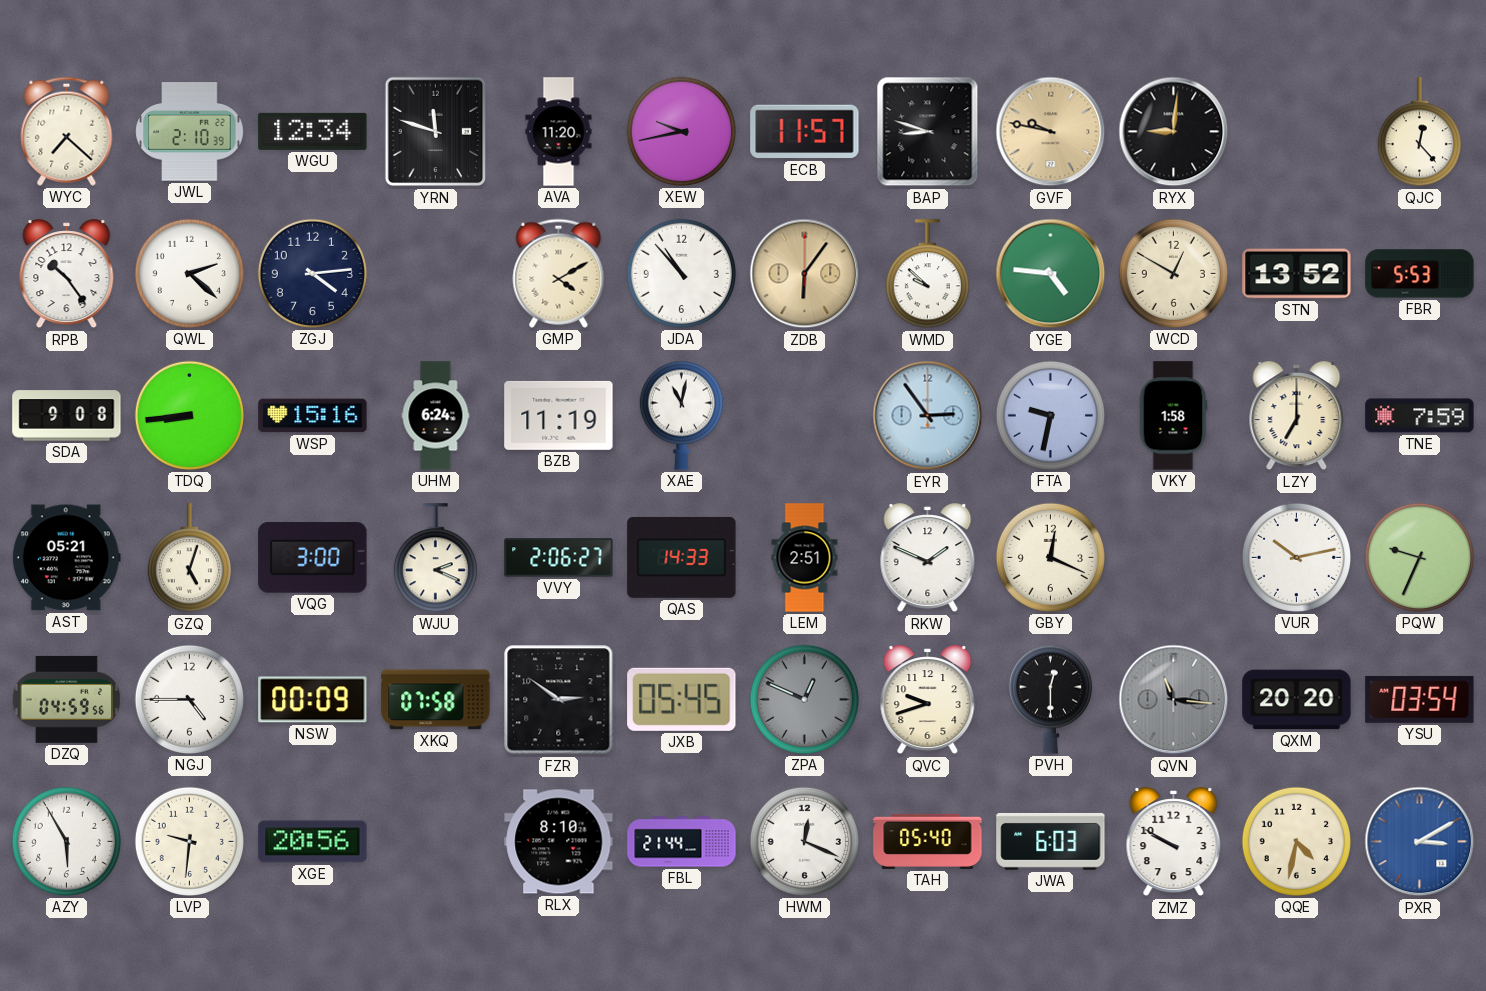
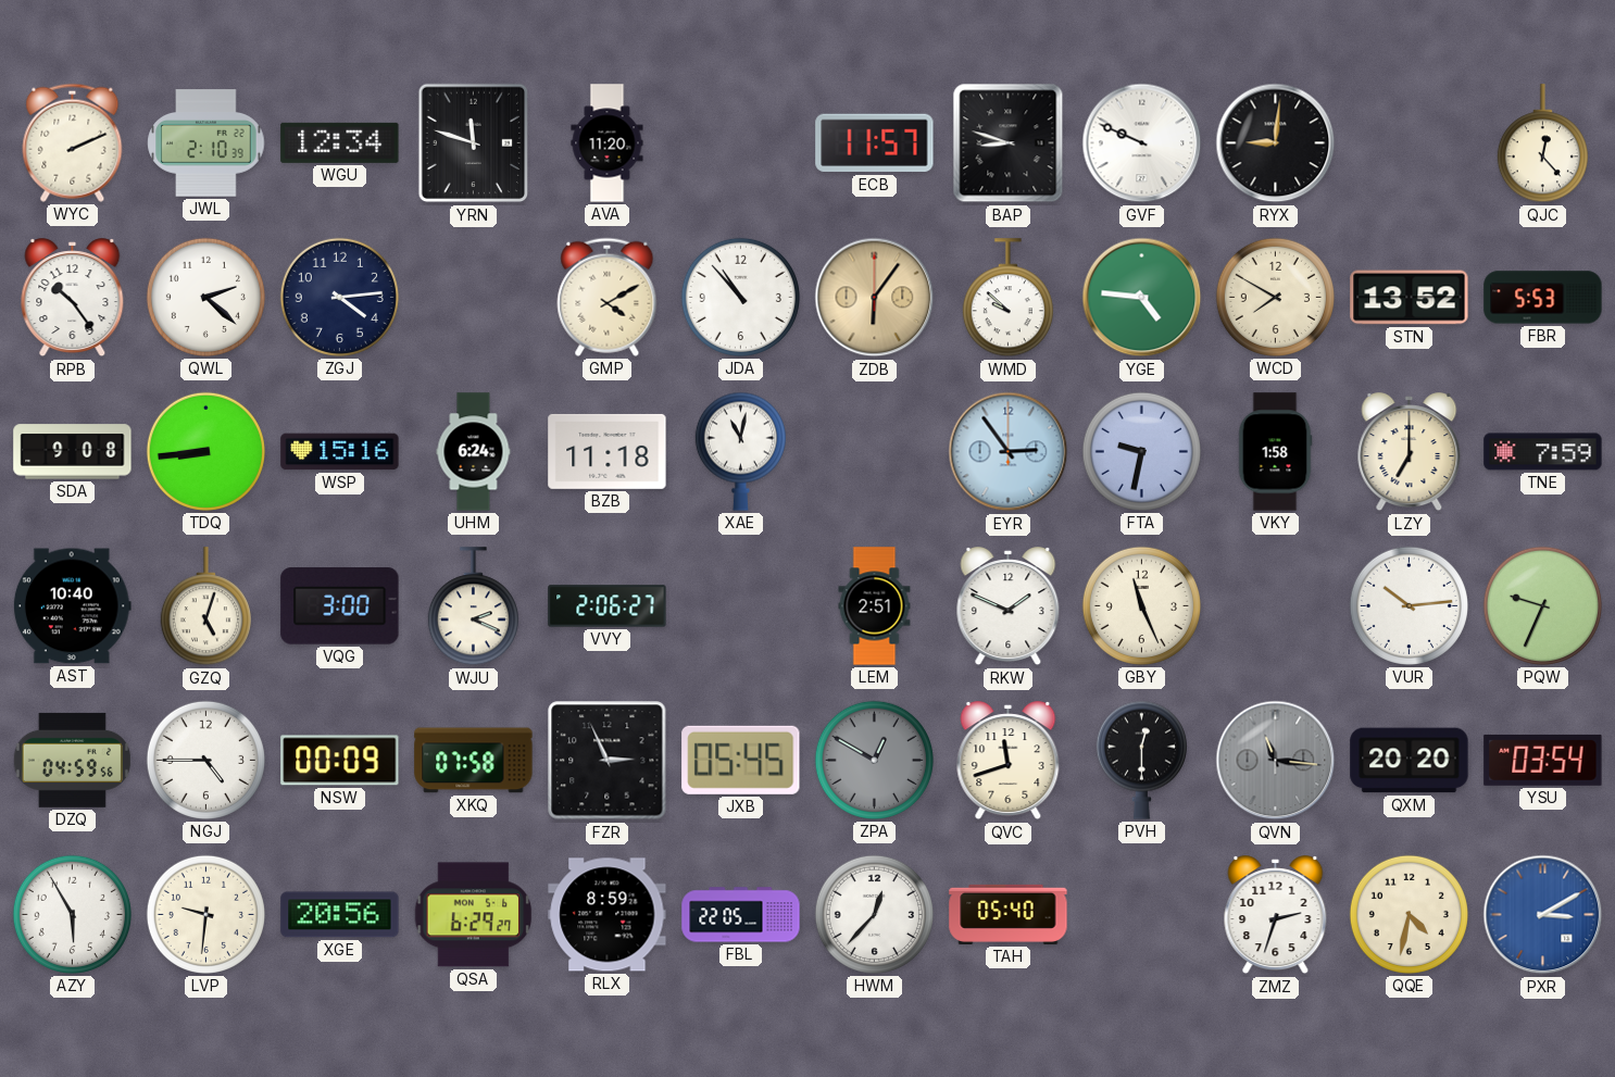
WYC: 7:22 -> 2:11
XEW: 9:43 -> none
GVF: 9:47 -> 9:49
GVF dial: champagne -> white
WCD: 12:50 -> 7:50
BZB: 11:19 -> 11:18
AST: 05:21 -> 10:40
QAS: 14:33 -> none
GBY: 12:19 -> 11:26
VUR: 10:13 -> 10:14
FZR: 2:51 -> 2:56
ZPA: 12:49 -> 12:50
QVC: 9:42 -> 11:42
QSA: none -> 6:29
RLX: 8:10 -> 8:59
FBL: 21:44 -> 22:05
HWM: 12:19 -> 12:37
JWA: 6:03 -> none
ZMZ: 9:50 -> 2:33
